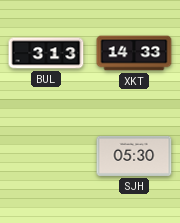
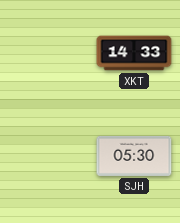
BUL: 3:13 -> none
